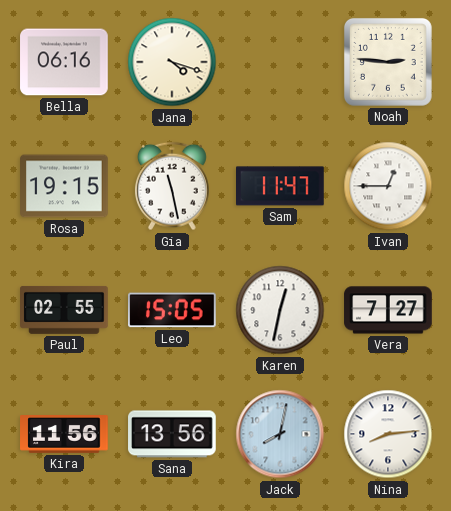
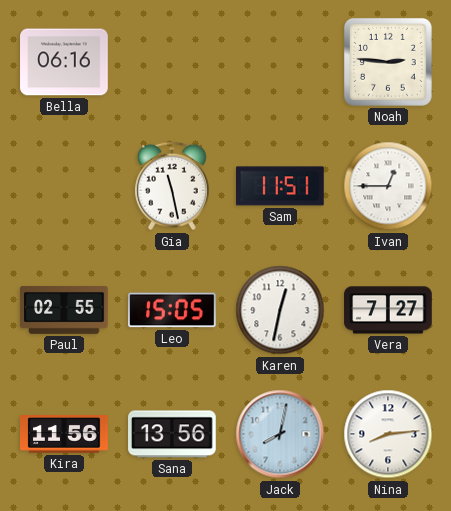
Jana: 4:18 -> none
Rosa: 19:15 -> none
Sam: 11:47 -> 11:51
